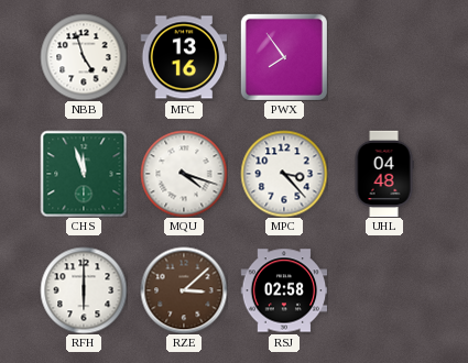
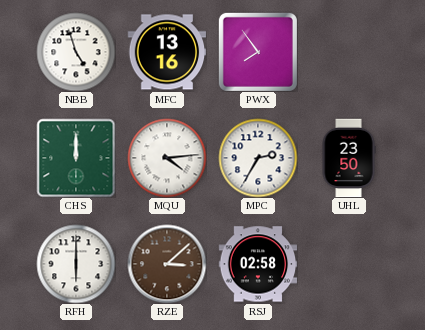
CHS: 11:57 -> 12:00
MQU: 4:18 -> 4:14
MPC: 3:23 -> 2:35
UHL: 04:48 -> 23:50
